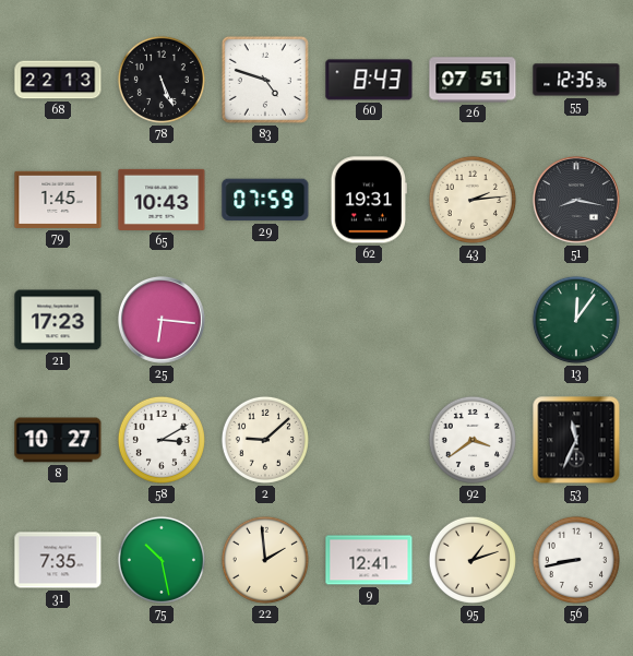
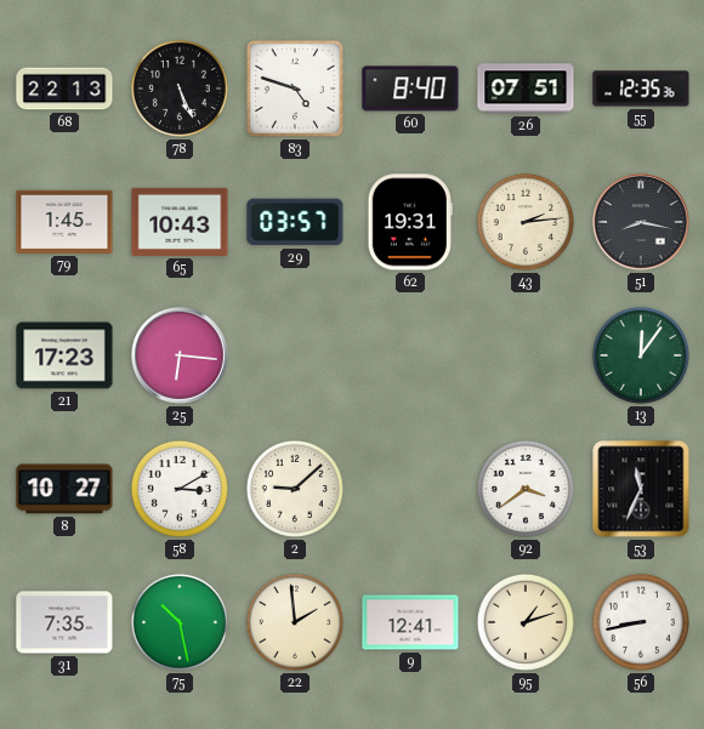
60: 8:43 -> 8:40
29: 07:59 -> 03:57
